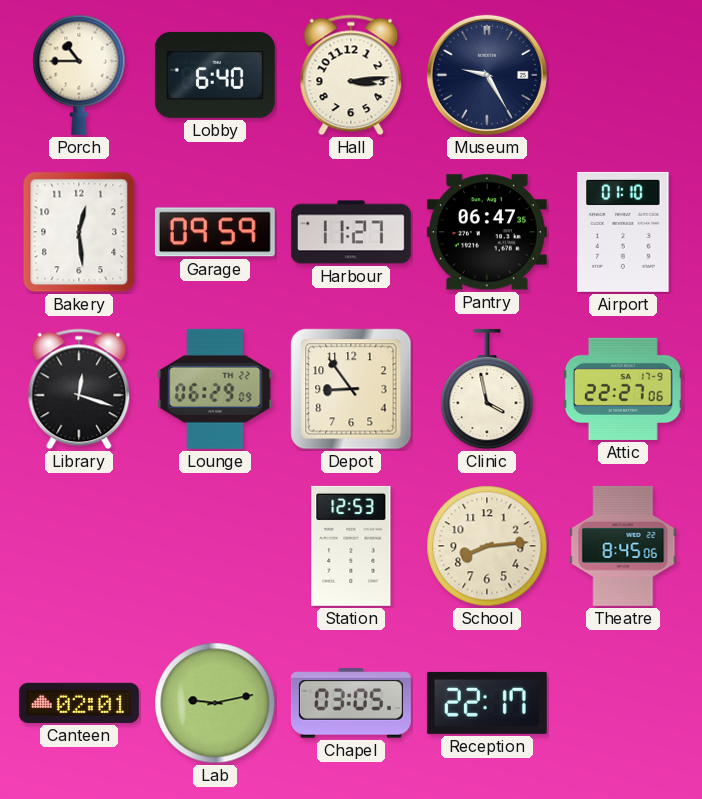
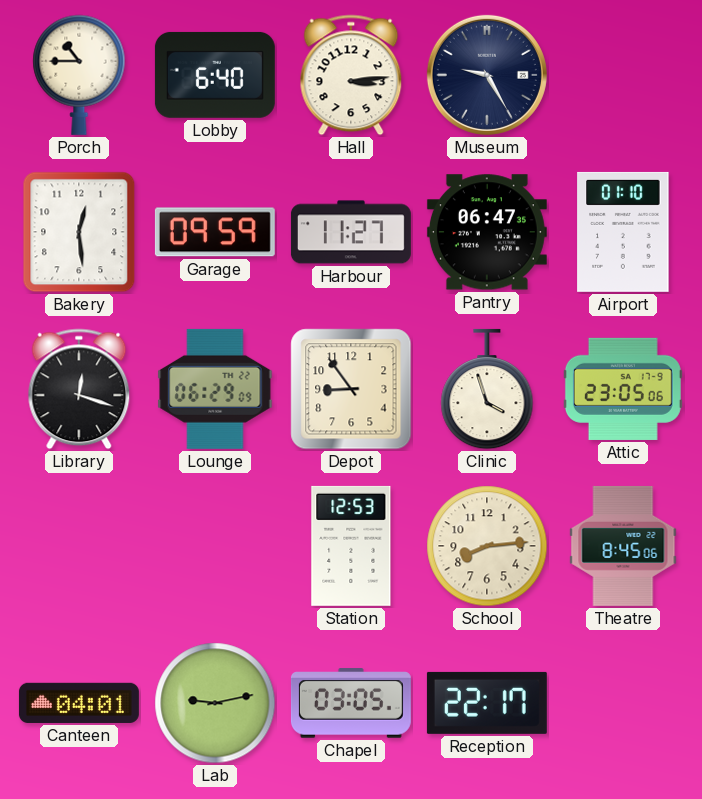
Clinic: 3:58 -> 3:57
Attic: 22:27 -> 23:05
Canteen: 02:01 -> 04:01
